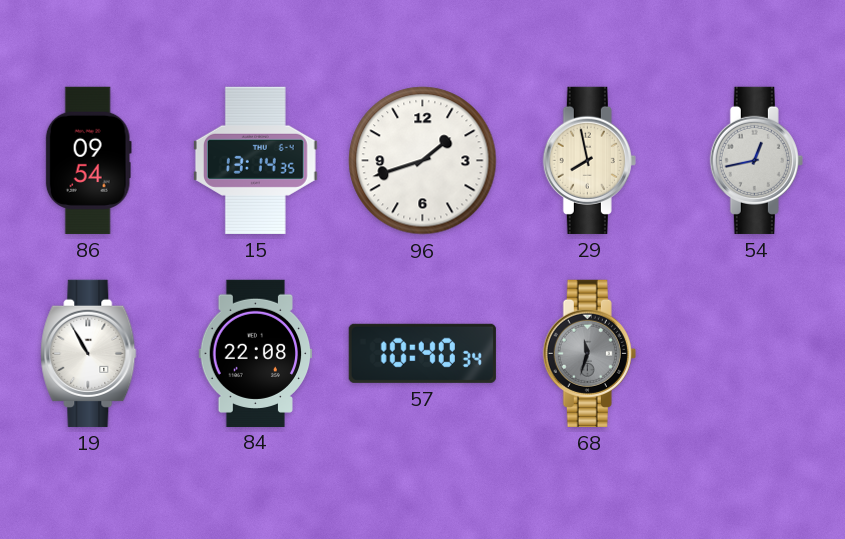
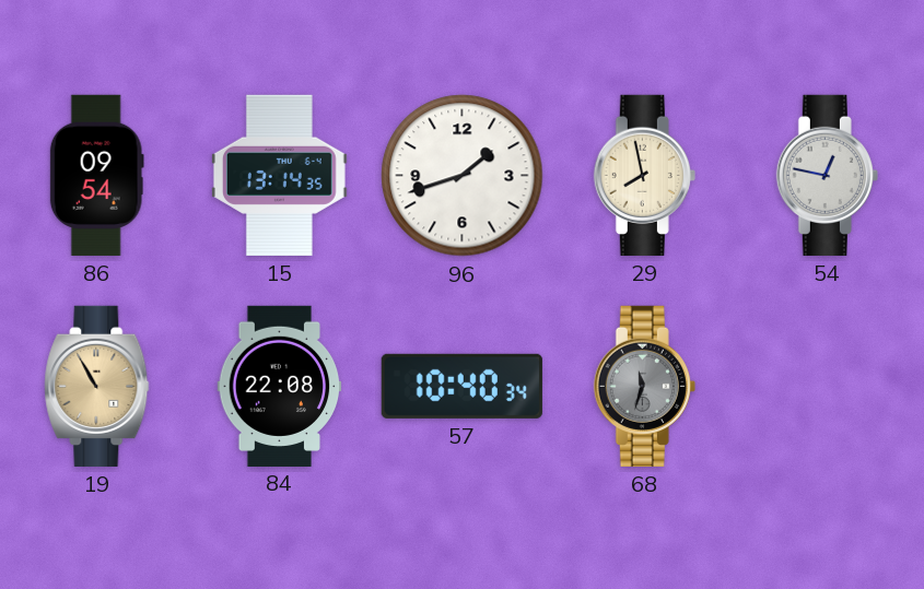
54: 12:43 -> 12:47
19 dial: white -> champagne
